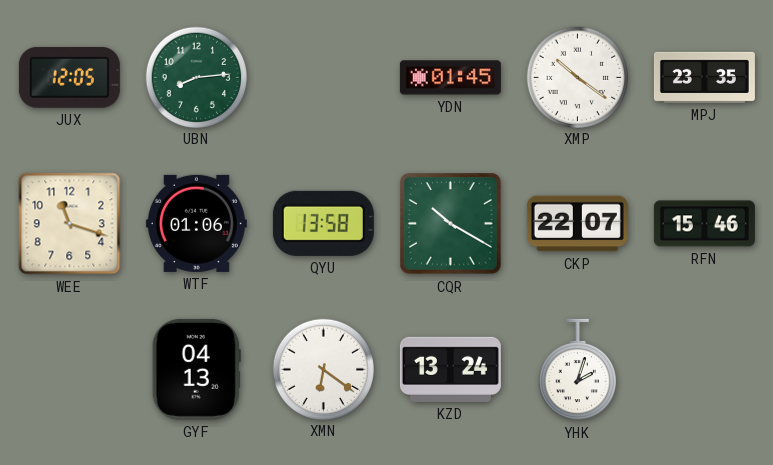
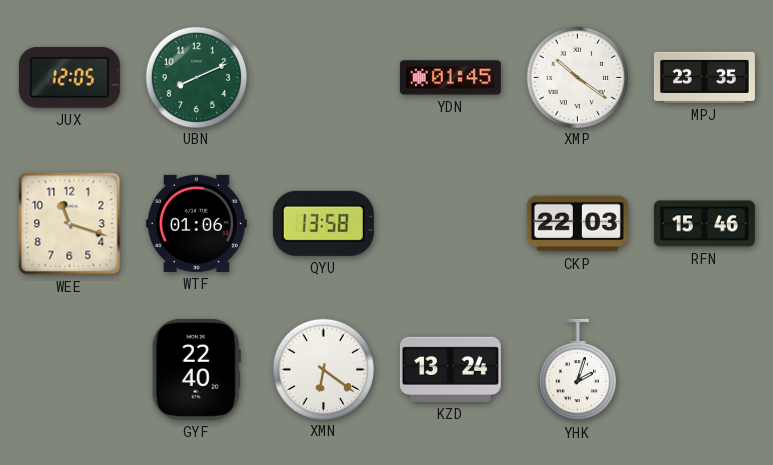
UBN: 8:14 -> 8:11
CQR: 10:20 -> none
CKP: 22:07 -> 22:03
GYF: 04:13 -> 22:40
